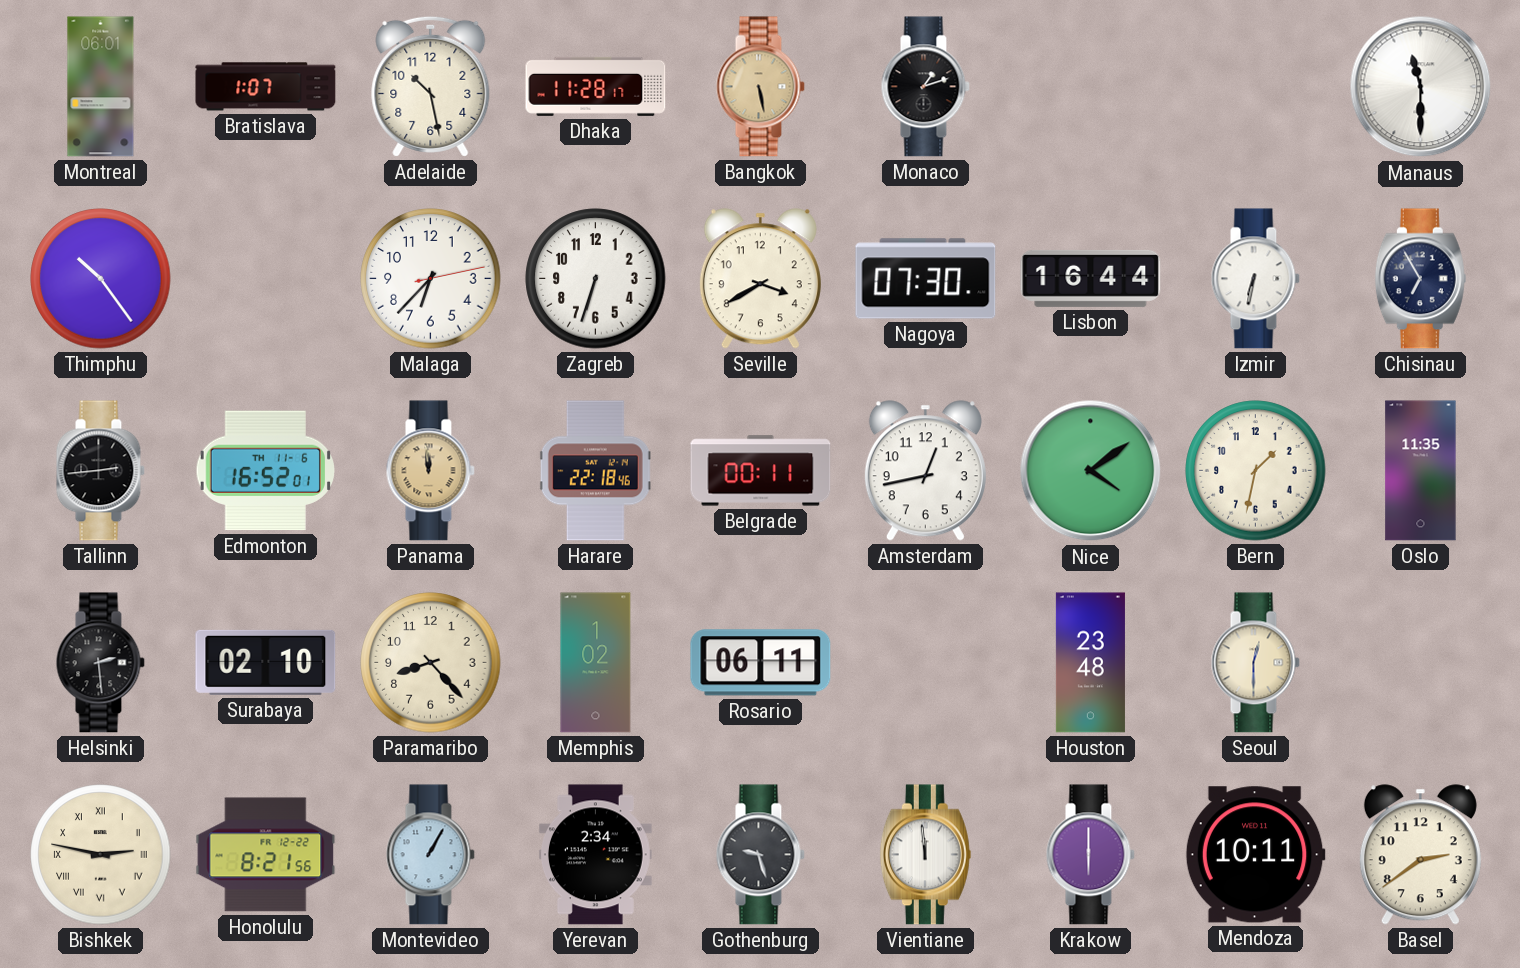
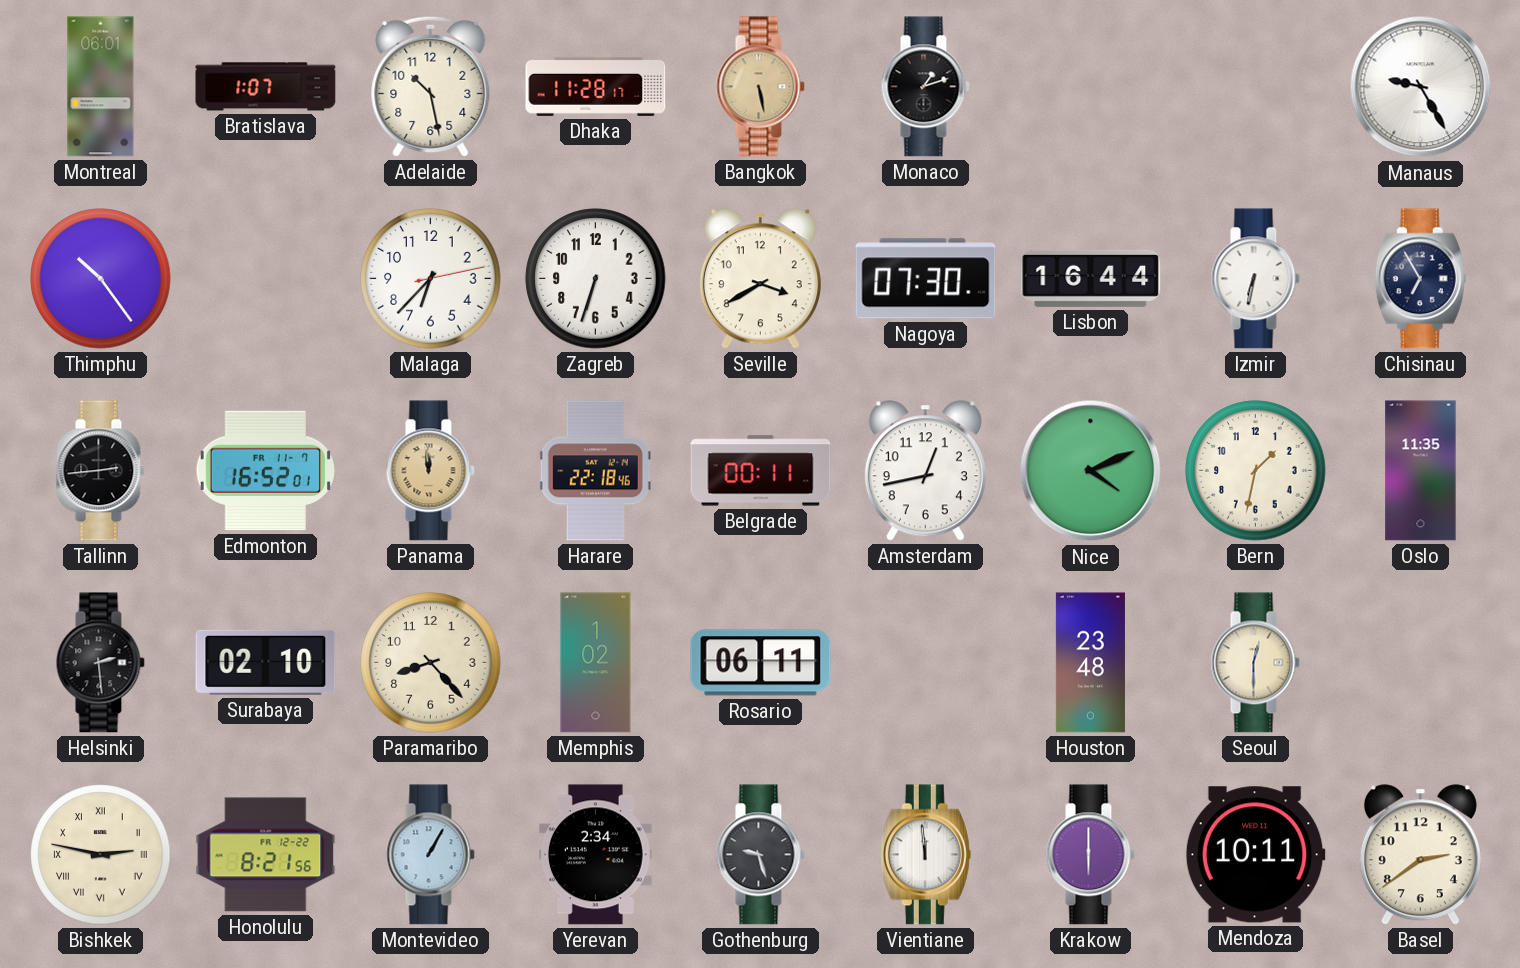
Manaus: 11:30 -> 9:25
Edmonton date: TH 11-6 -> FR 11-7
Nice: 4:09 -> 4:11
